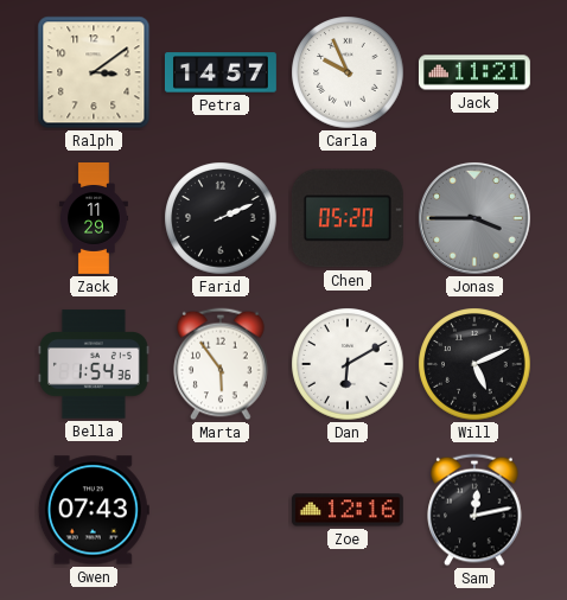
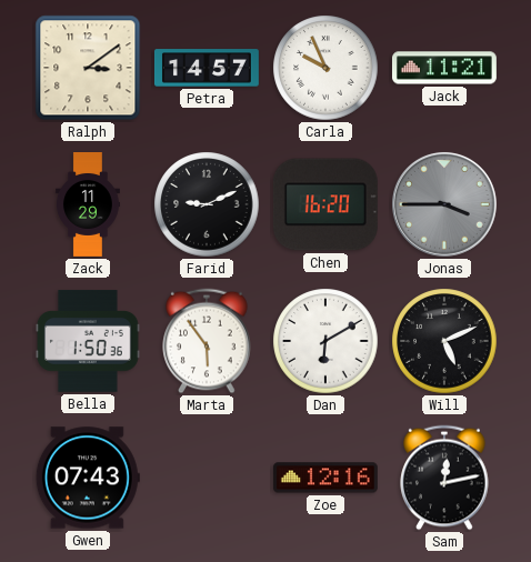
Farid: 2:11 -> 9:11
Chen: 05:20 -> 16:20
Bella: 1:54 -> 1:50
